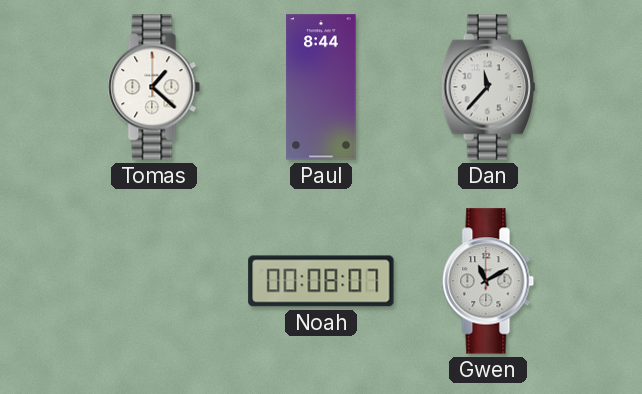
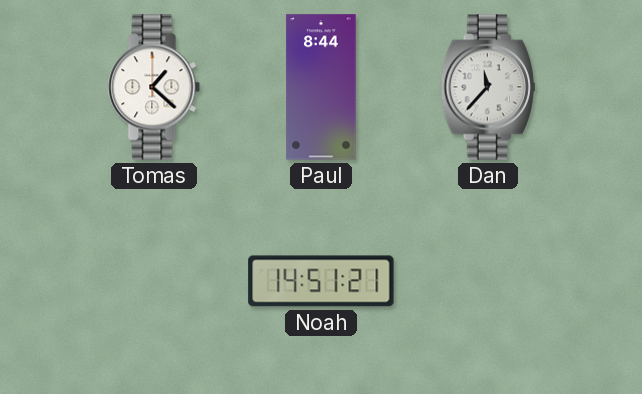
Noah: 00:08 -> 14:51
Gwen: 11:10 -> none
